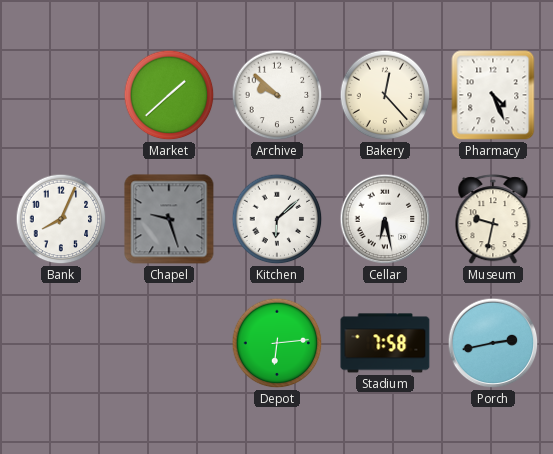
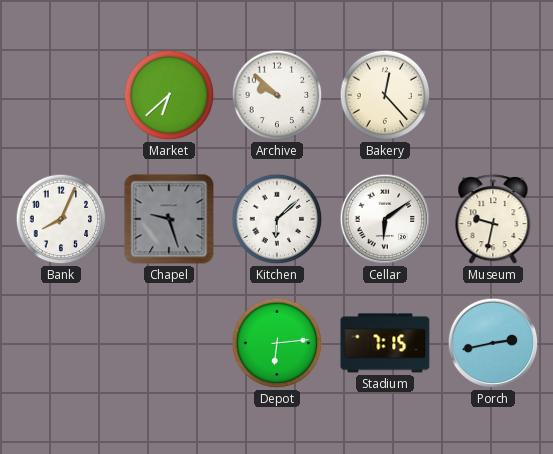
Market: 1:38 -> 6:38
Pharmacy: 4:26 -> none
Cellar: 6:28 -> 6:09
Stadium: 7:58 -> 7:15
